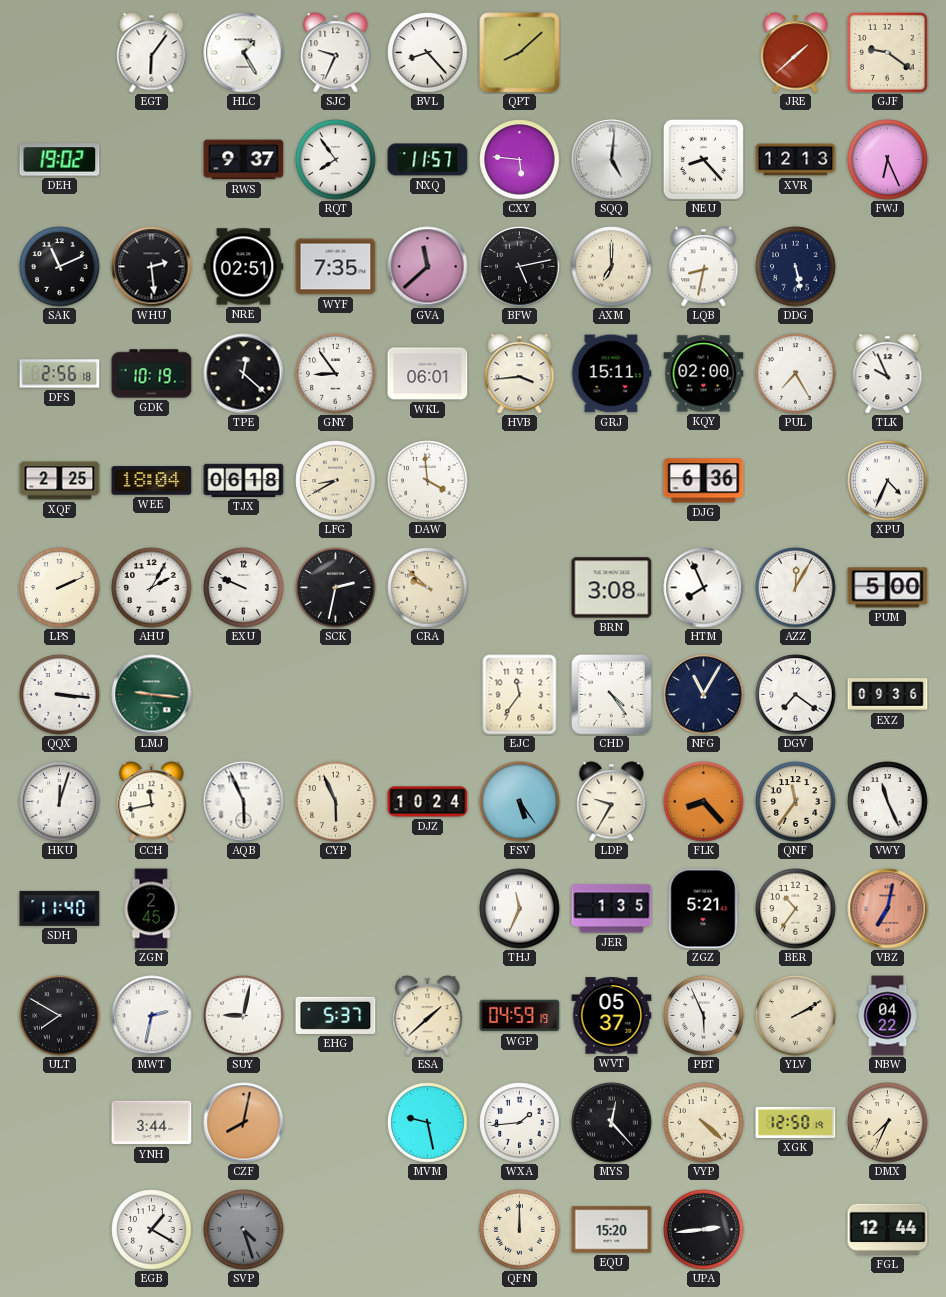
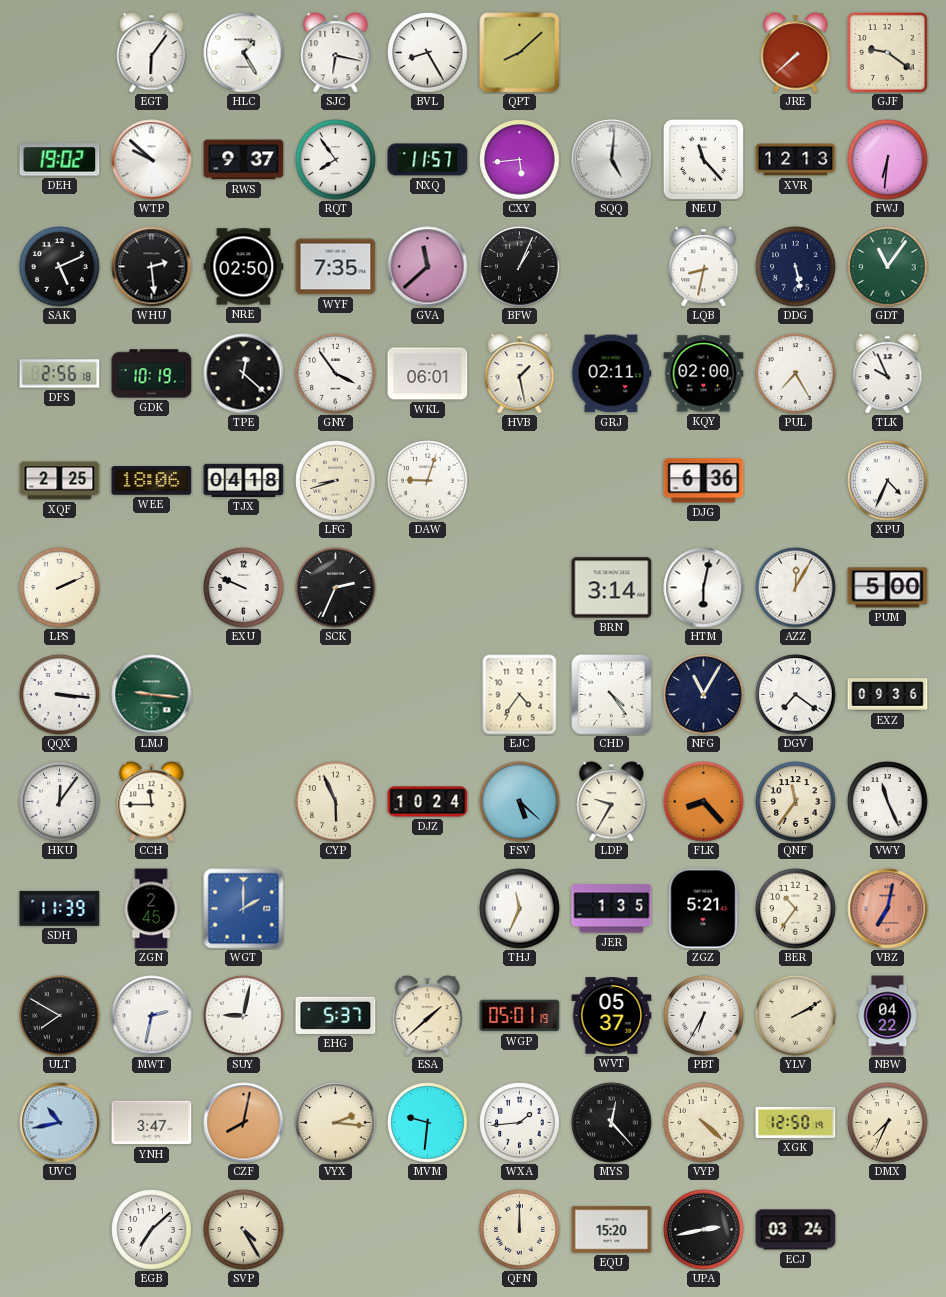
SJC: 9:34 -> 6:17
BVL: 8:23 -> 8:25
JRE: 1:38 -> 7:38
WTP: none -> 9:52
CXY: 5:46 -> 5:44
NEU: 8:23 -> 11:23
FWJ: 6:26 -> 6:31
SAK: 11:11 -> 5:11
NRE: 02:51 -> 02:50
BFW: 5:13 -> 1:04
AXM: 7:00 -> none
GDT: none -> 11:06
GNY: 8:54 -> 3:54
HVB: 3:44 -> 1:28
GRJ: 15:11 -> 02:11
WEE: 18:04 -> 18:06
TJX: 06:18 -> 04:18
LFG: 8:40 -> 8:42
DAW: 3:59 -> 9:03
AHU: 2:05 -> none
SCK: 2:32 -> 2:34
CRA: 9:52 -> none
BRN: 3:08 -> 3:14
HTM: 7:56 -> 6:02
EJC: 11:36 -> 4:36
HKU: 12:03 -> 12:06
CCH: 11:43 -> 11:45
AQB: 5:56 -> none
FSV: 5:24 -> 5:22
SDH: 11:40 -> 11:39
WGT: none -> 2:00
WGP: 04:59 -> 05:01
PBT: 5:56 -> 6:35
UVC: none -> 10:43
YNH: 3:44 -> 3:47
VYX: none -> 2:16
MVM: 9:28 -> 9:31
EGB: 1:20 -> 7:08
SVP: 4:27 -> 4:25
SVP dial: grey -> cream
UPA: 2:44 -> 2:43
ECJ: none -> 03:24
FGL: 12:44 -> none
